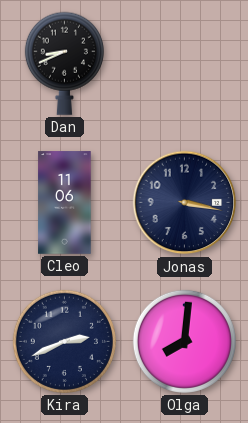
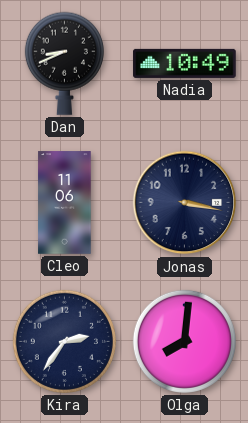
Nadia: none -> 10:49
Kira: 2:41 -> 2:36
